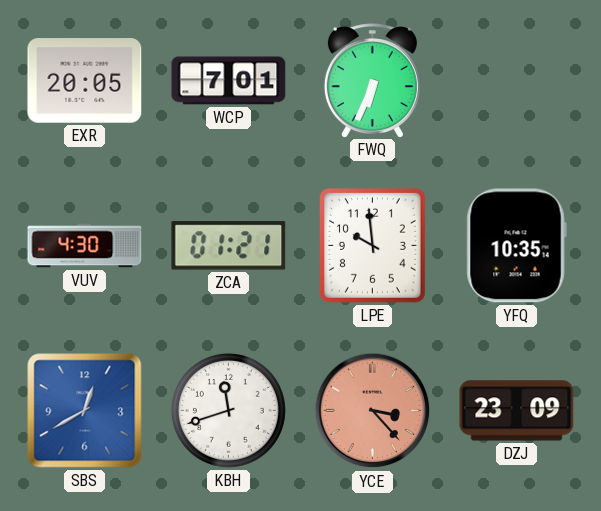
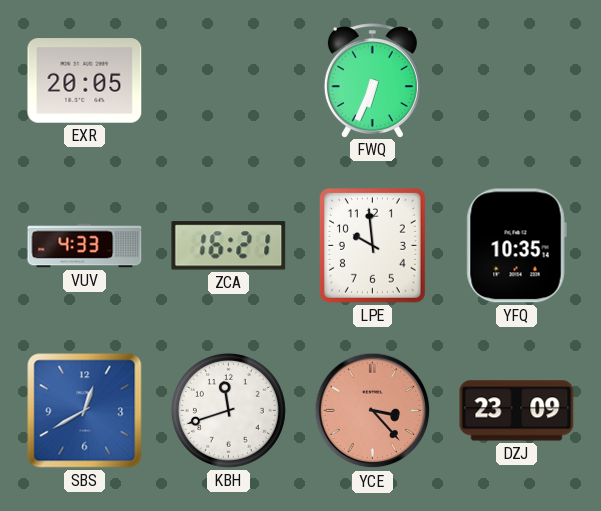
WCP: 7:01 -> none
VUV: 4:30 -> 4:33
ZCA: 01:21 -> 16:21
